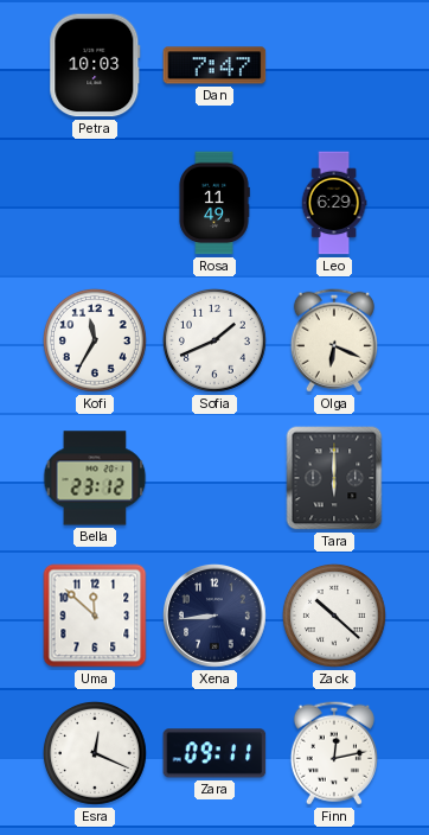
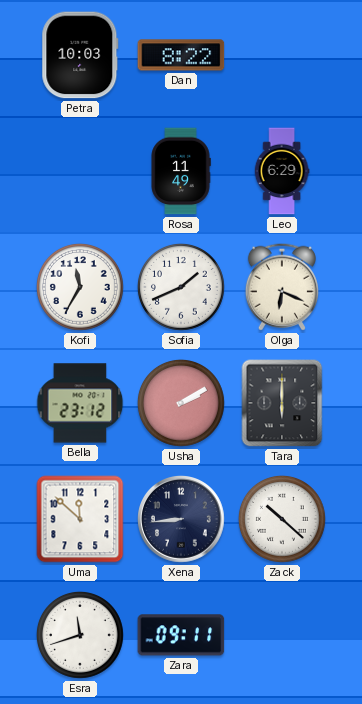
Dan: 7:47 -> 8:22
Usha: none -> 2:10
Esra: 12:19 -> 11:42
Finn: 12:13 -> none
